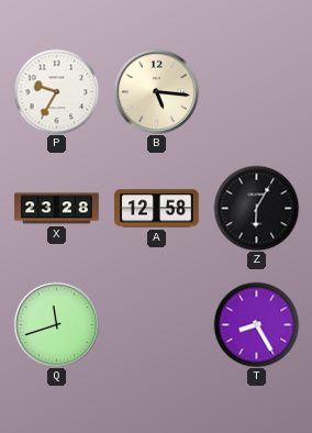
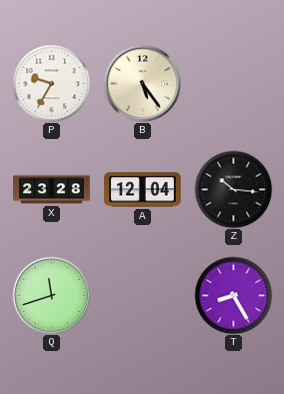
B: 5:16 -> 5:24
A: 12:58 -> 12:04
Z: 6:05 -> 10:16
